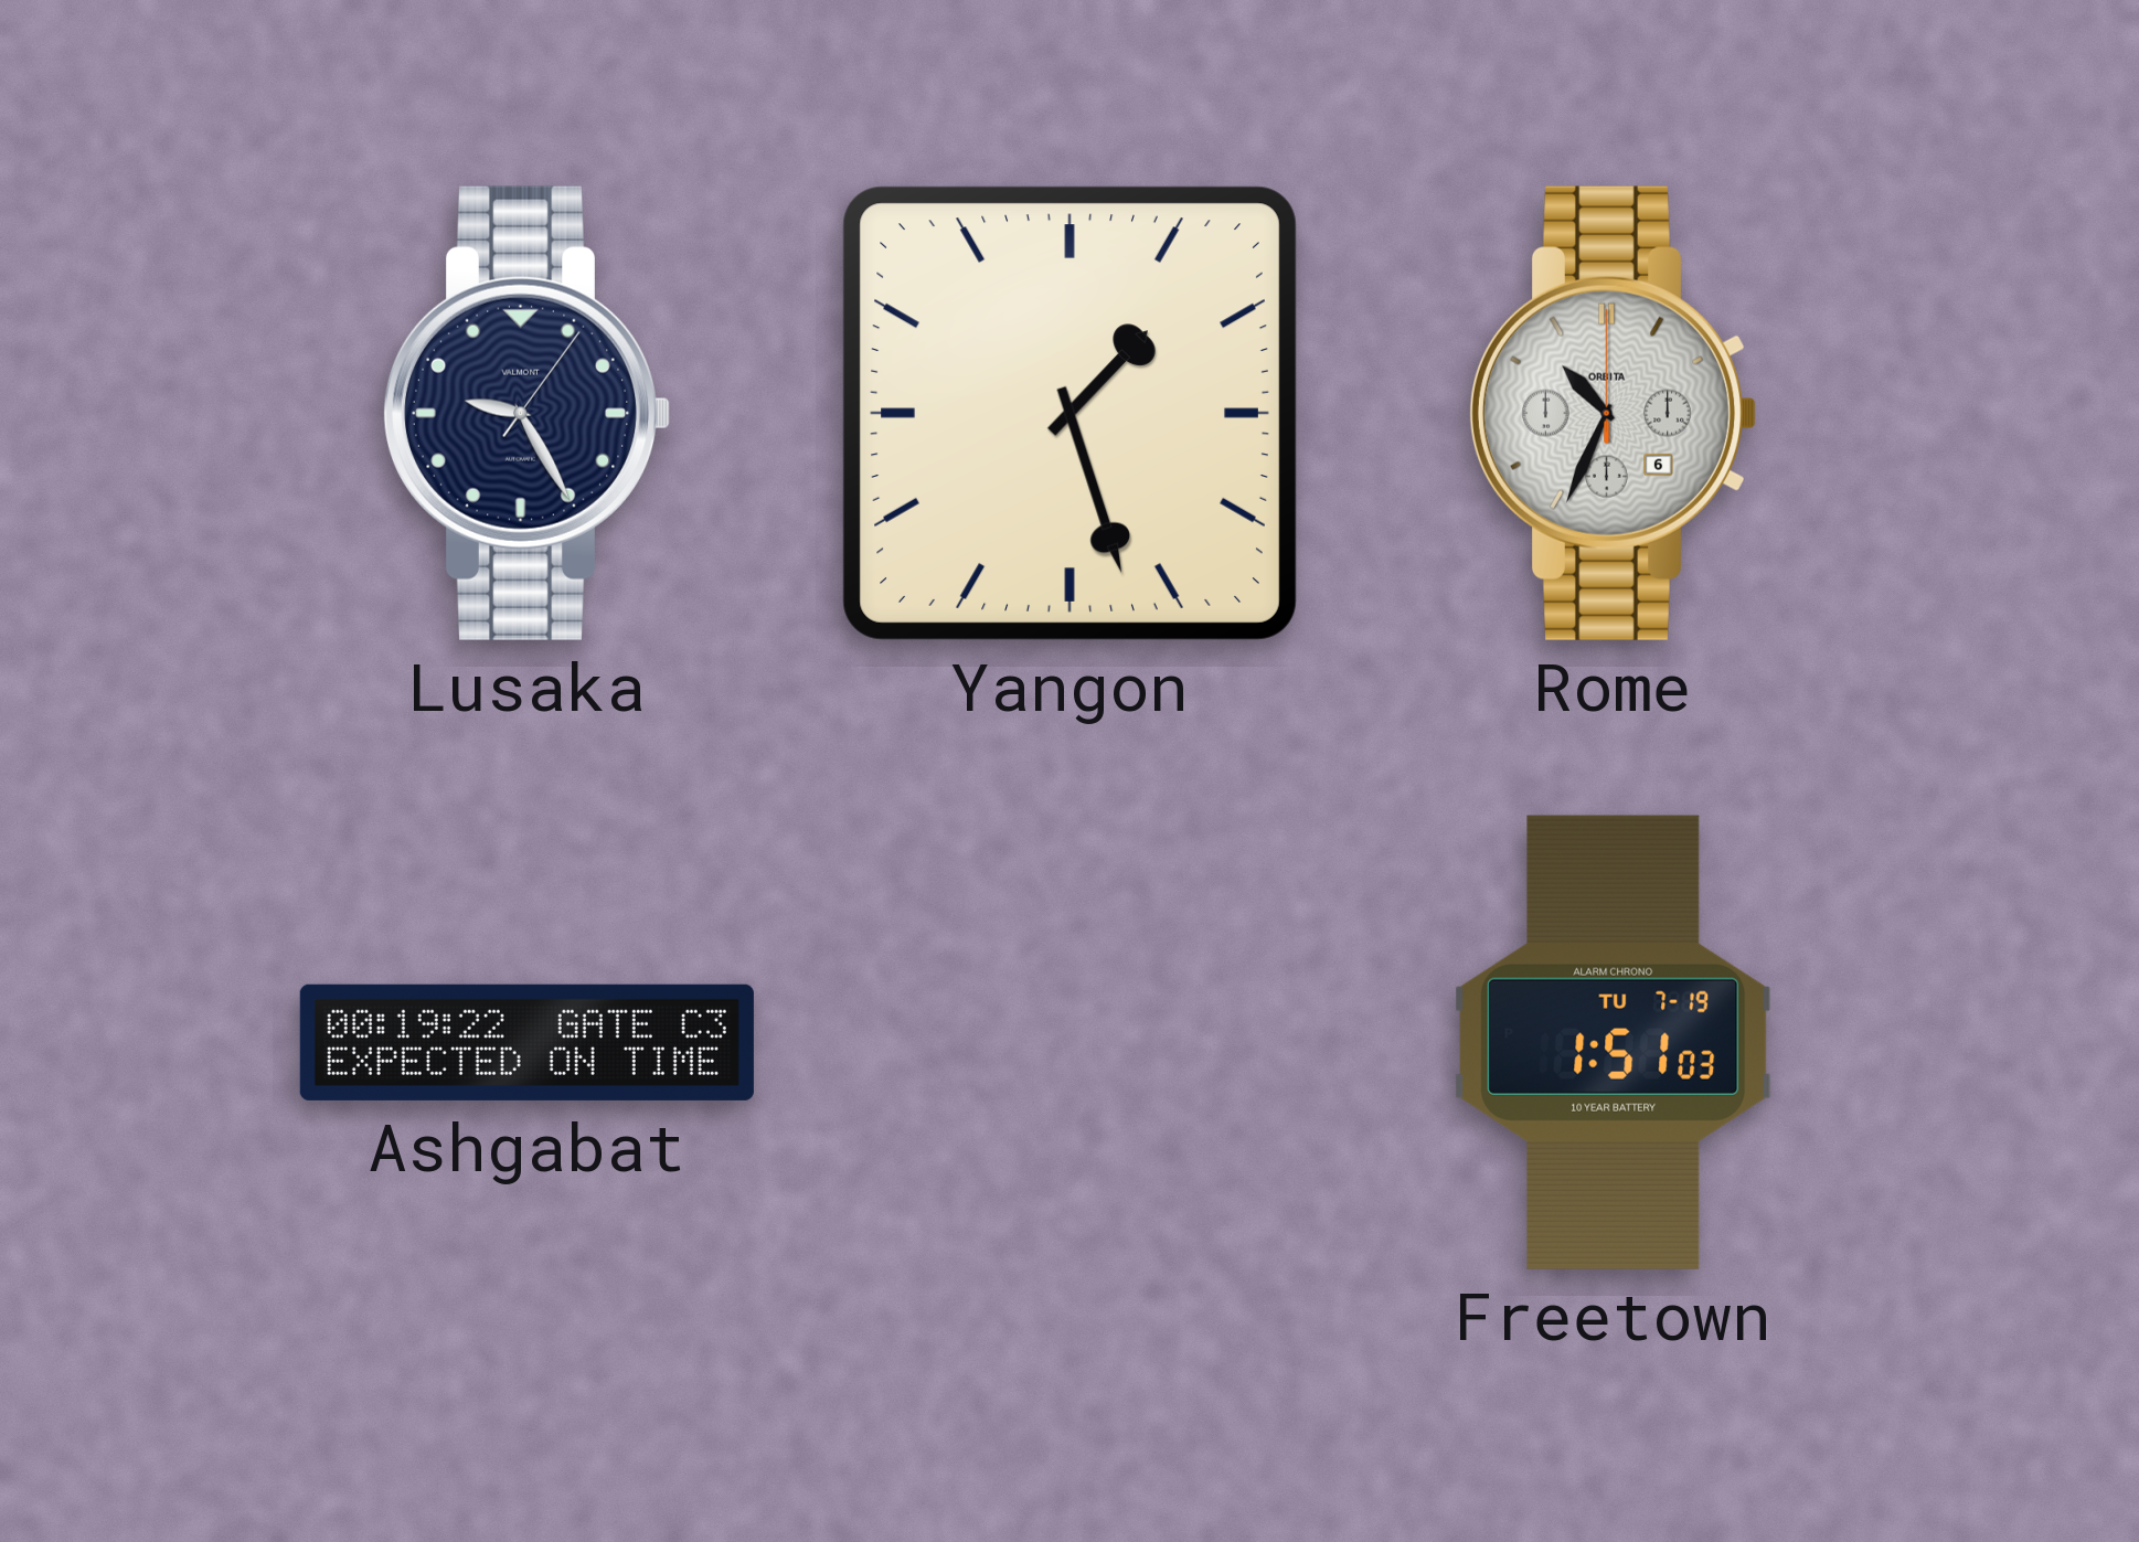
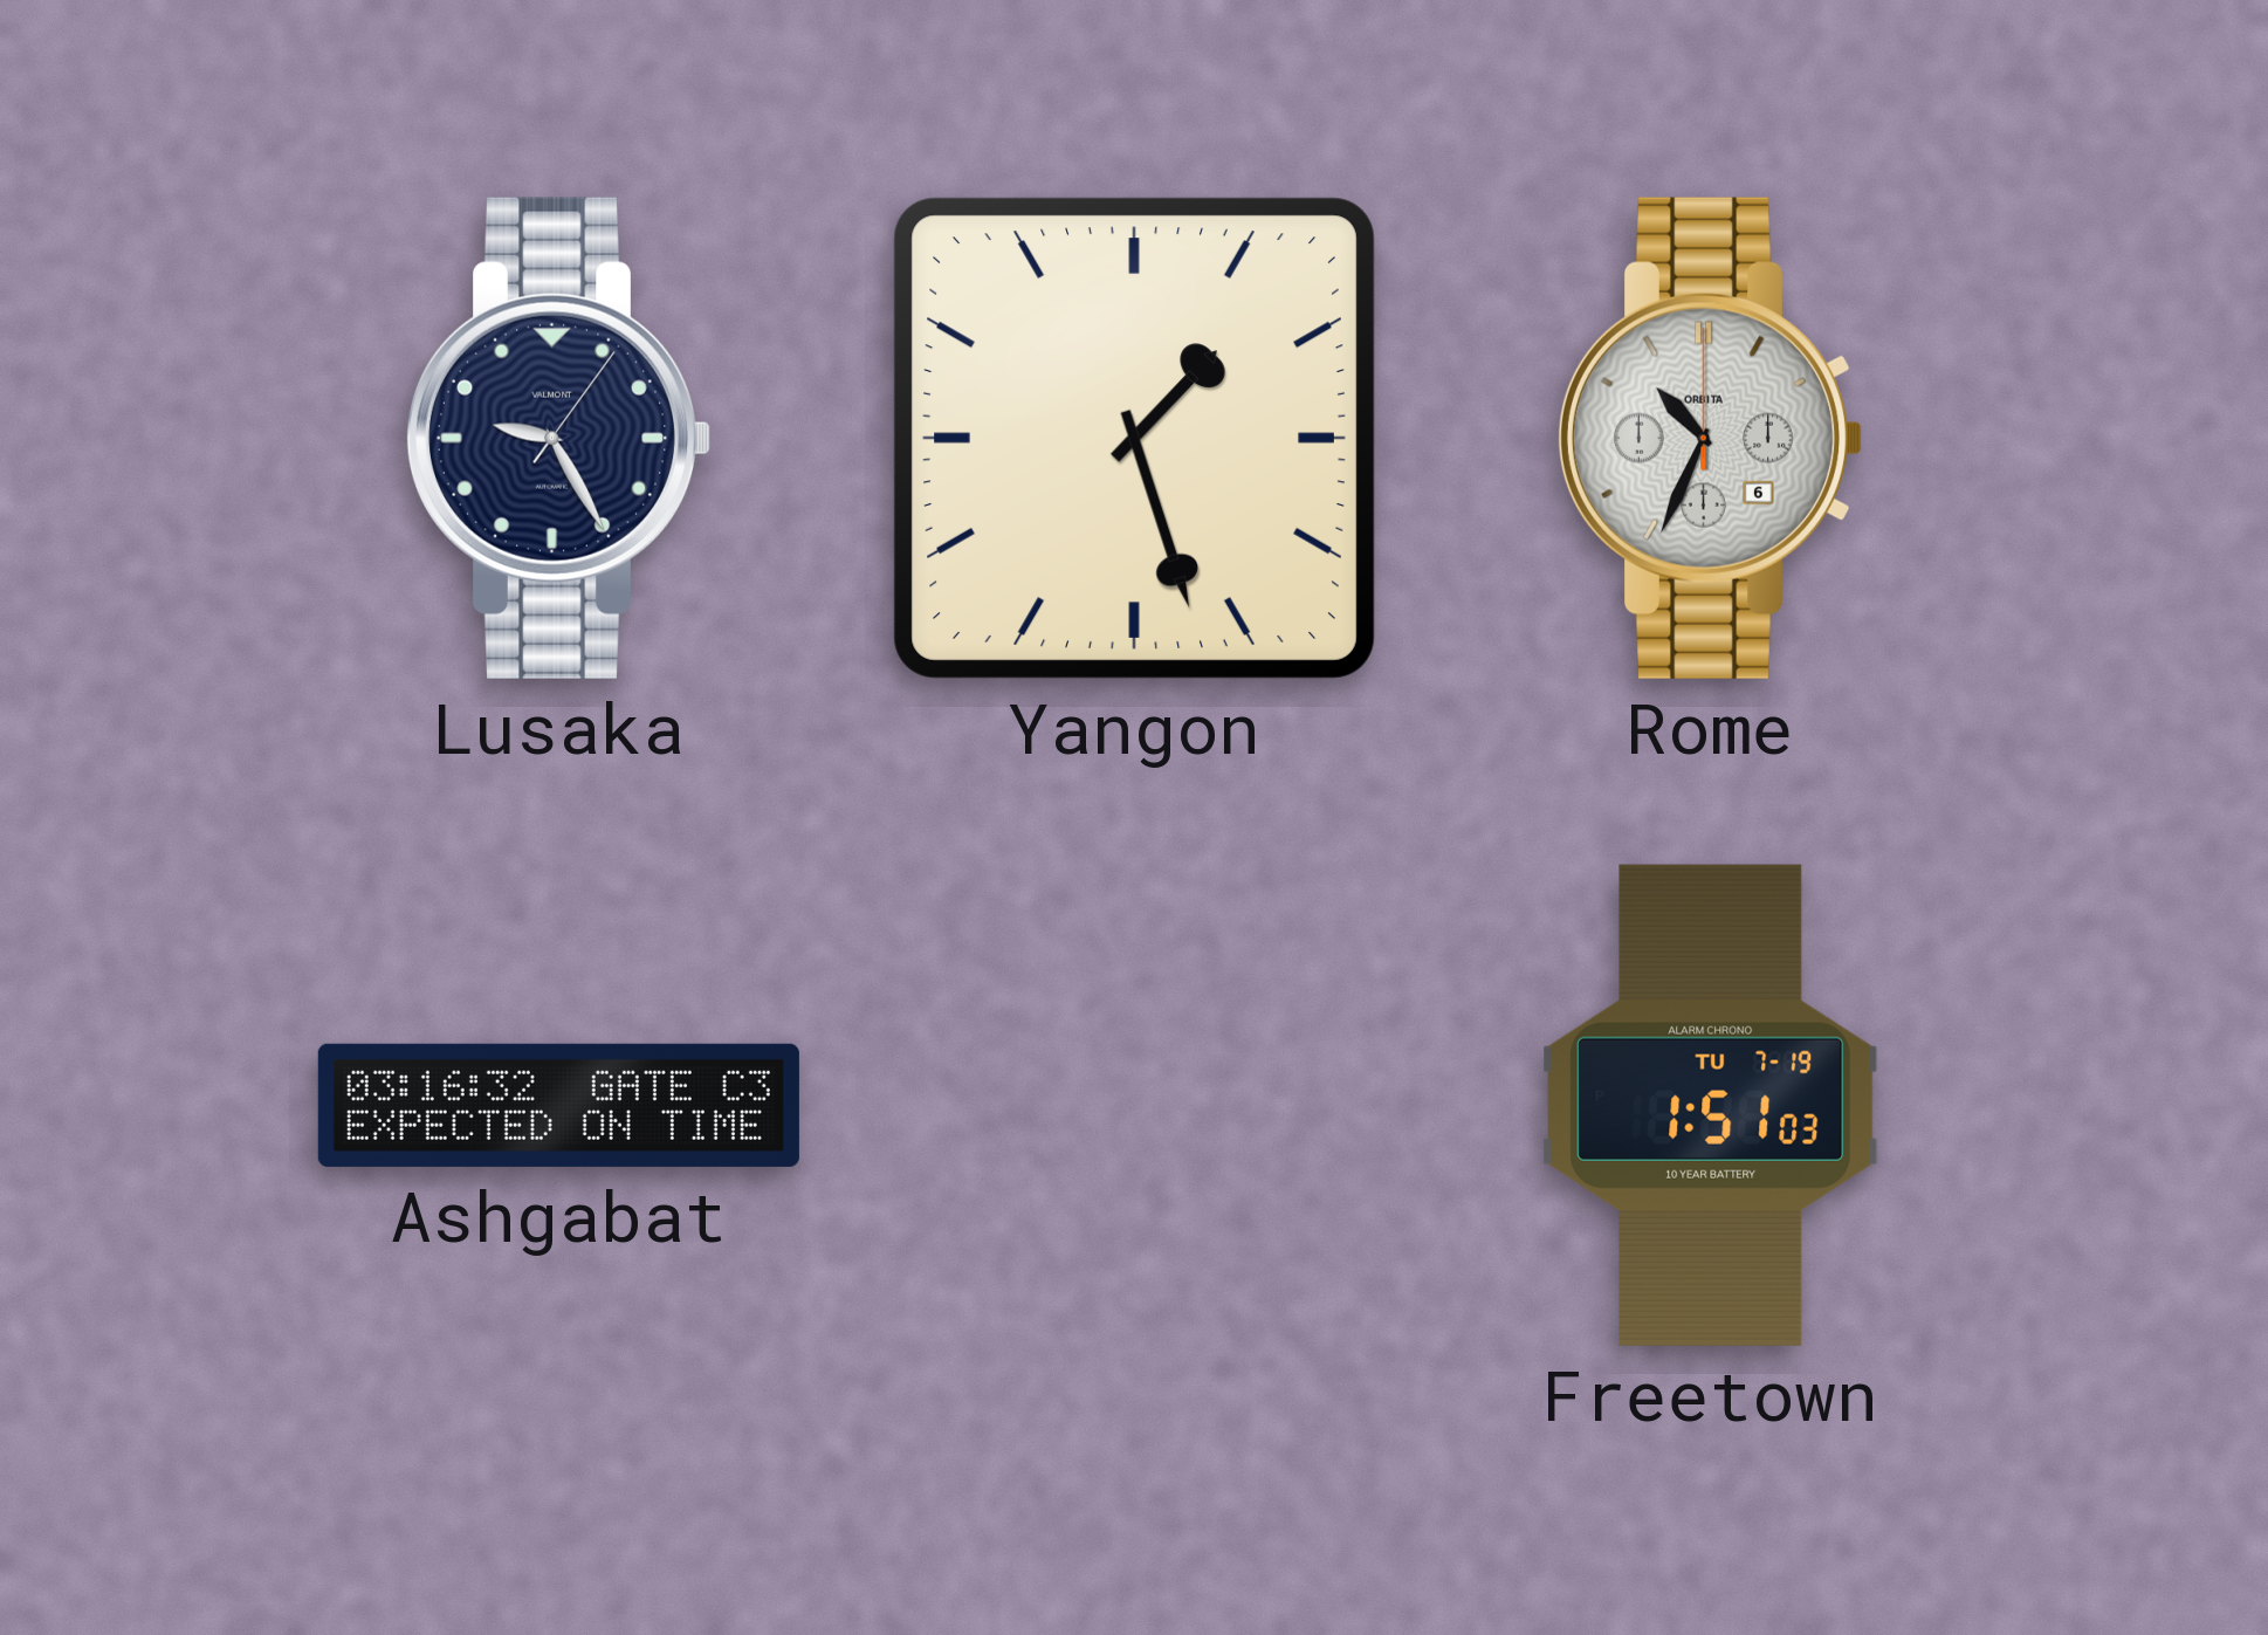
Ashgabat: 00:19 -> 03:16
